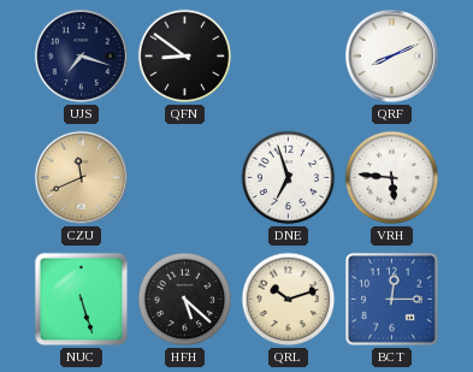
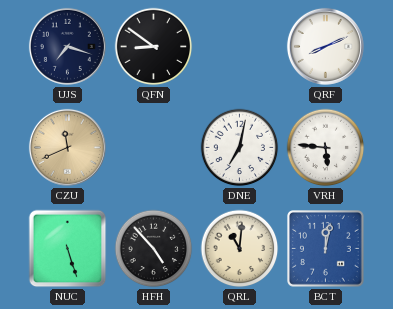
DNE: 6:57 -> 7:02
HFH: 5:22 -> 4:53
QRL: 10:12 -> 11:01
BCT: 12:15 -> 12:02
